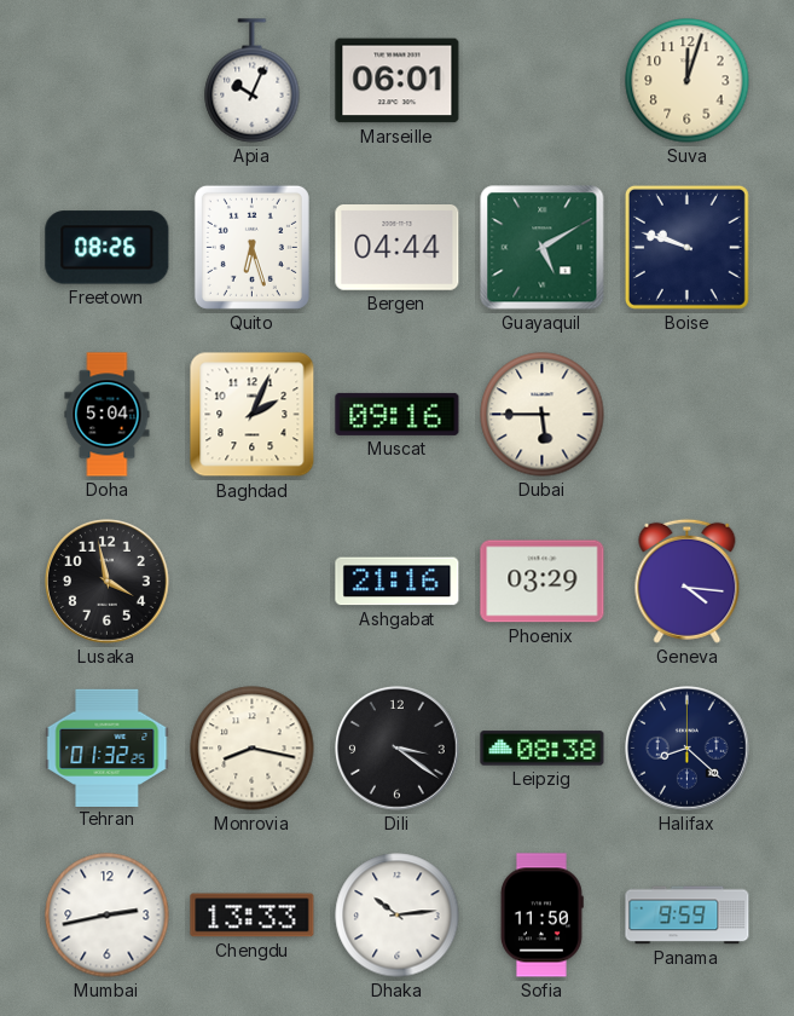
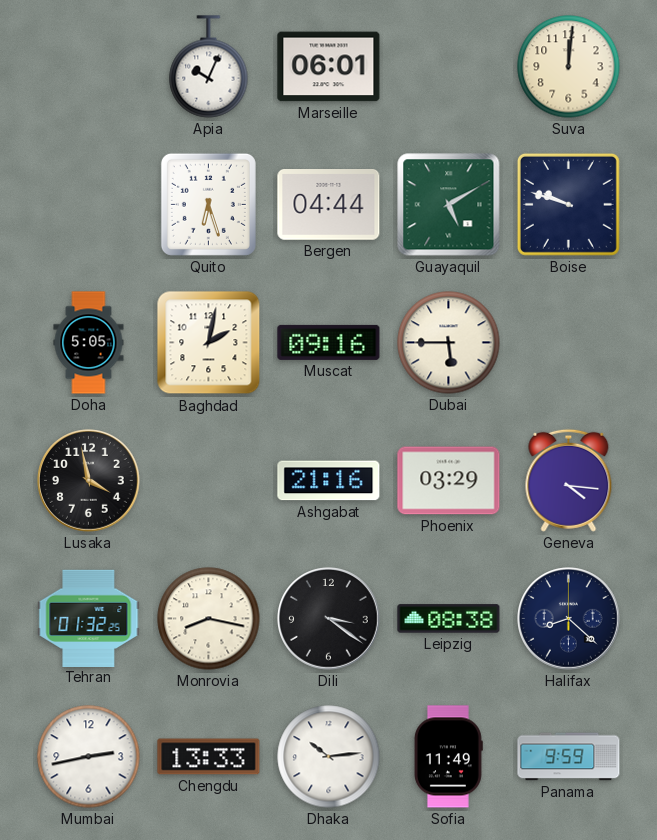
Suva: 12:03 -> 12:01
Freetown: 08:26 -> none
Doha: 5:04 -> 5:05
Baghdad: 2:04 -> 2:02
Sofia: 11:50 -> 11:49
